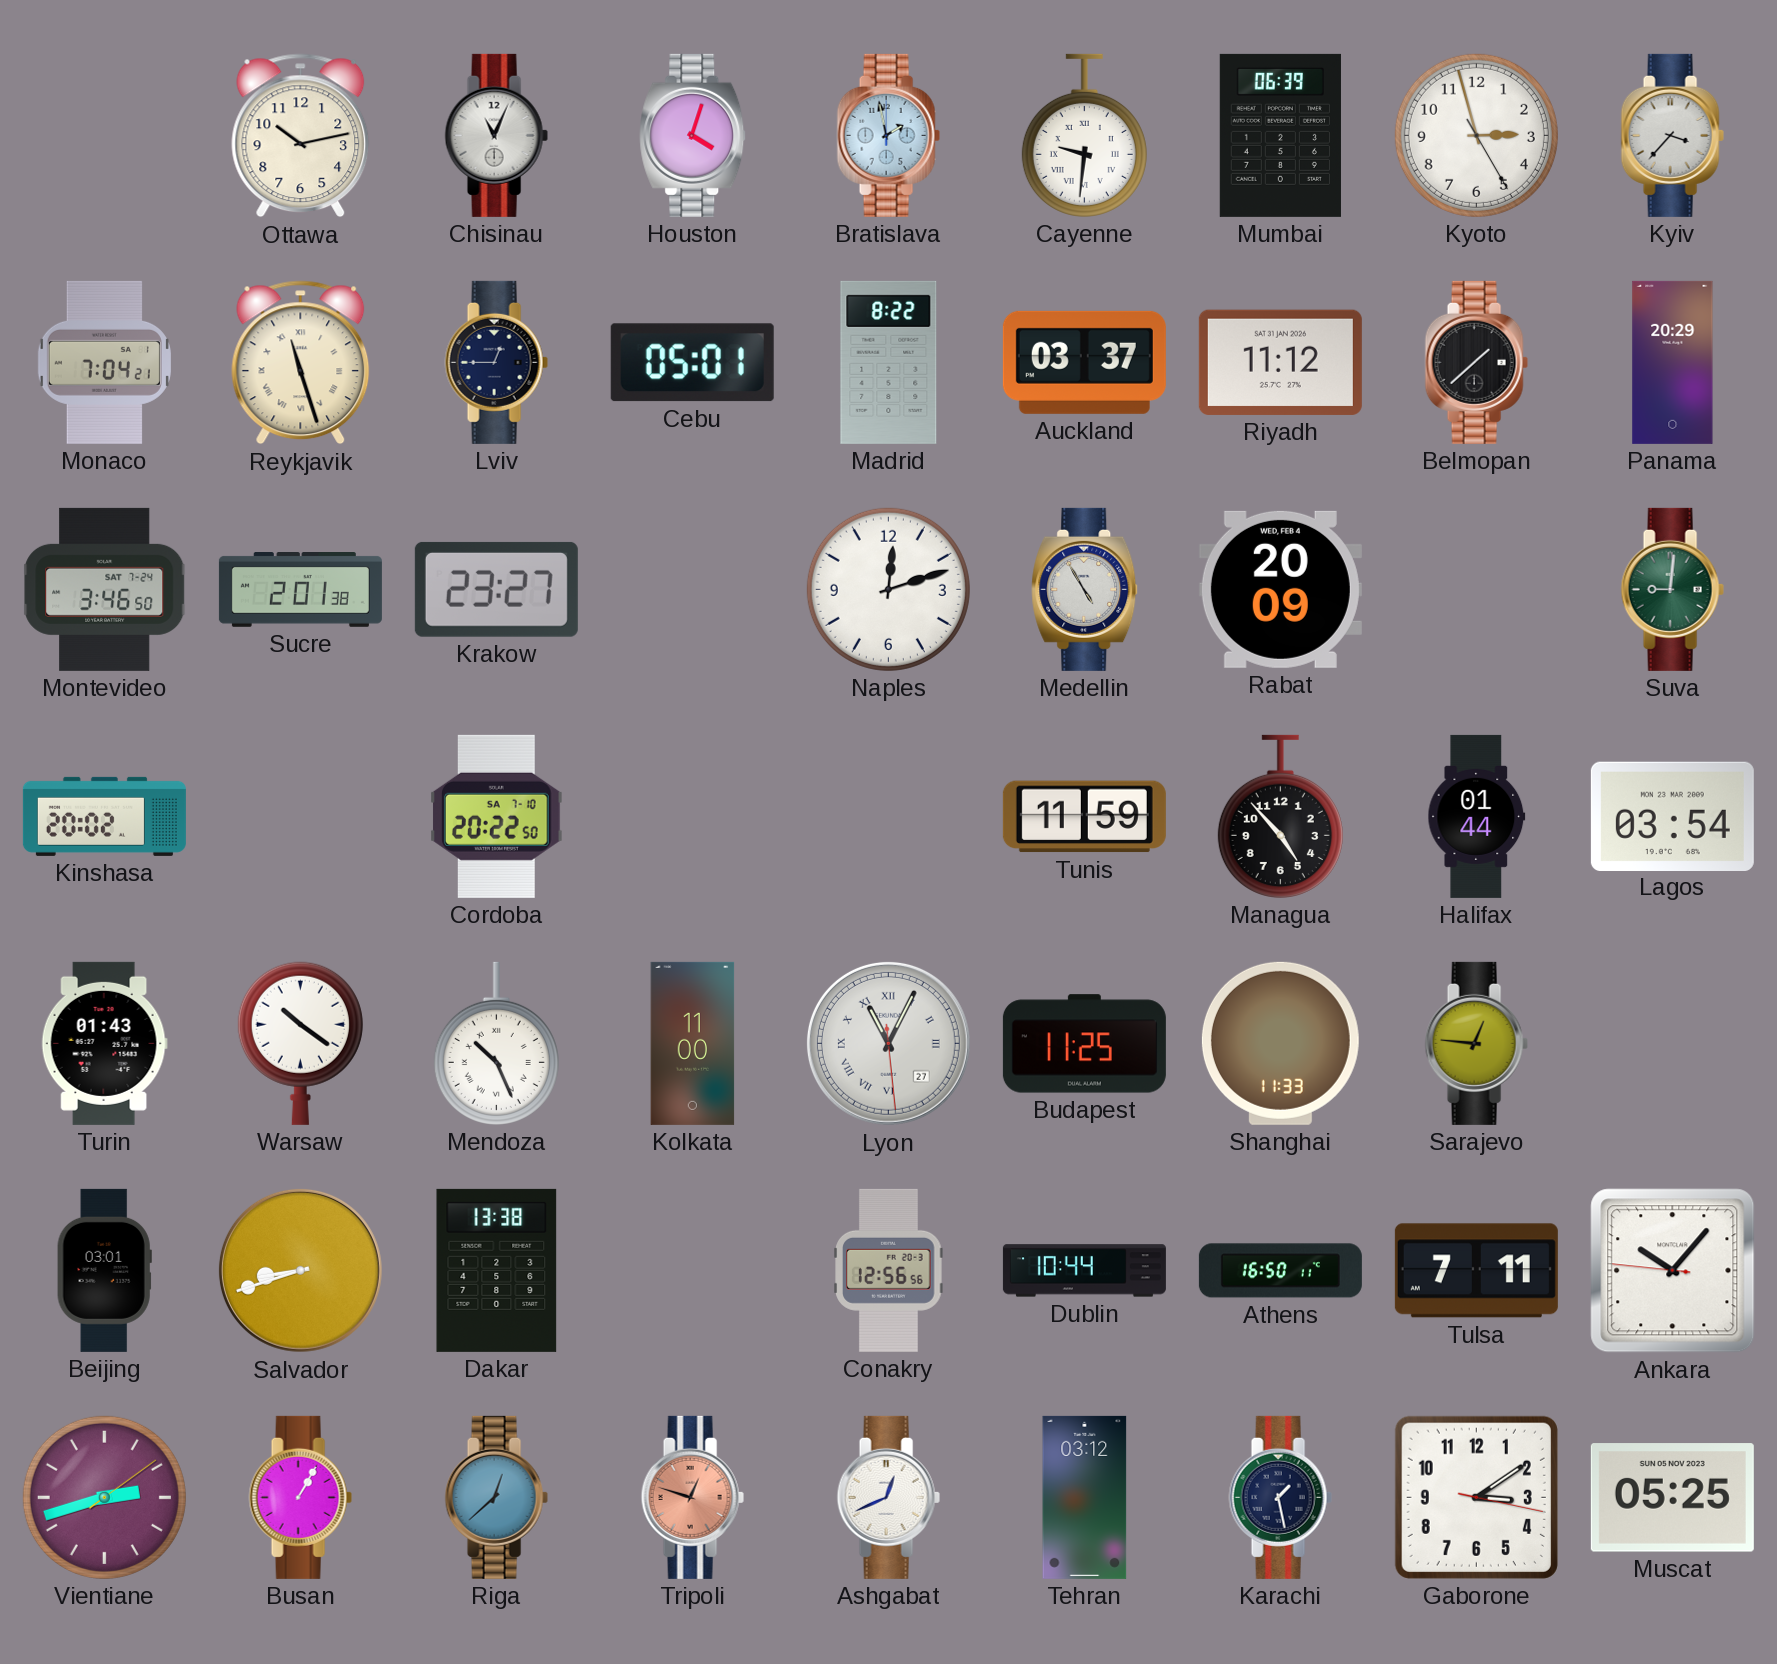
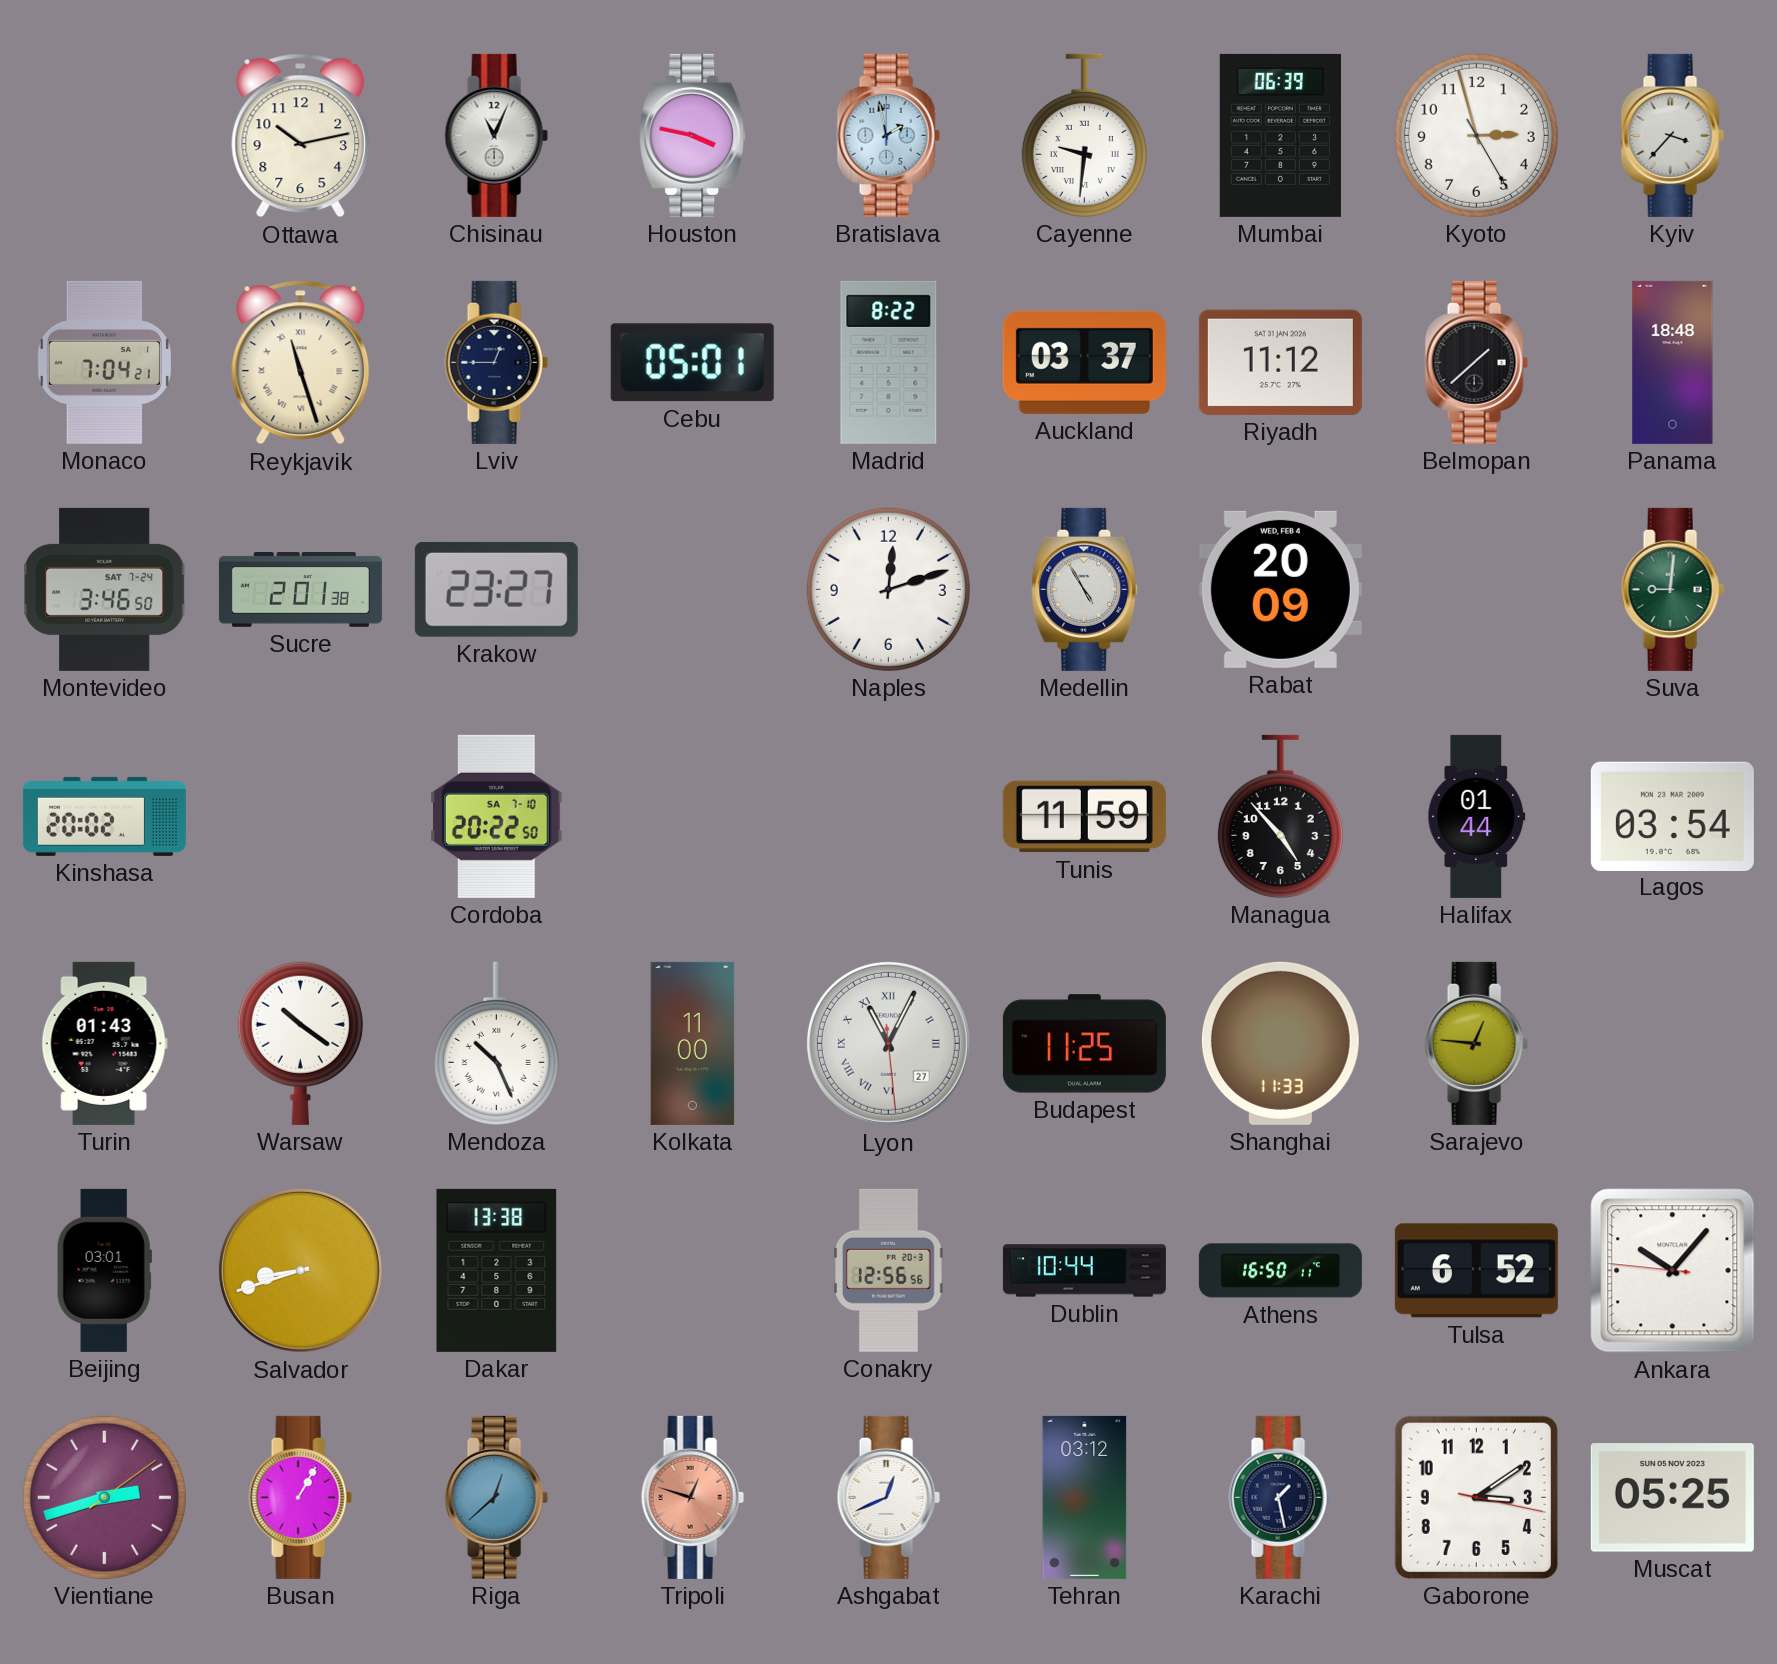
Houston: 4:03 -> 3:47
Panama: 20:29 -> 18:48
Tulsa: 7:11 -> 6:52
